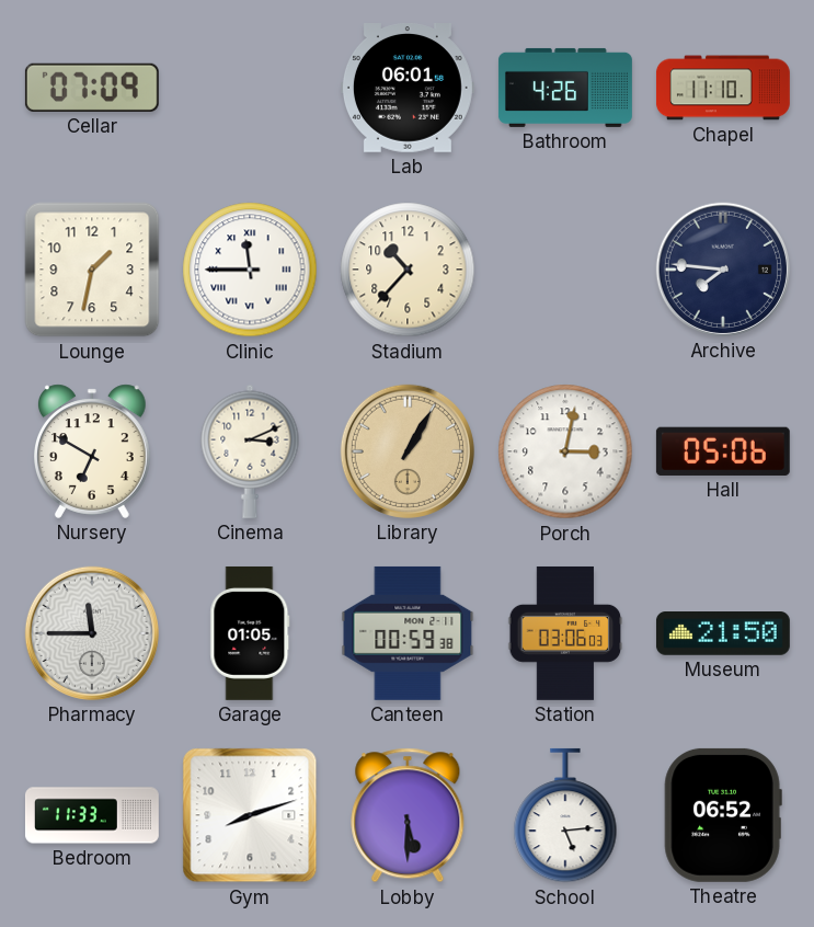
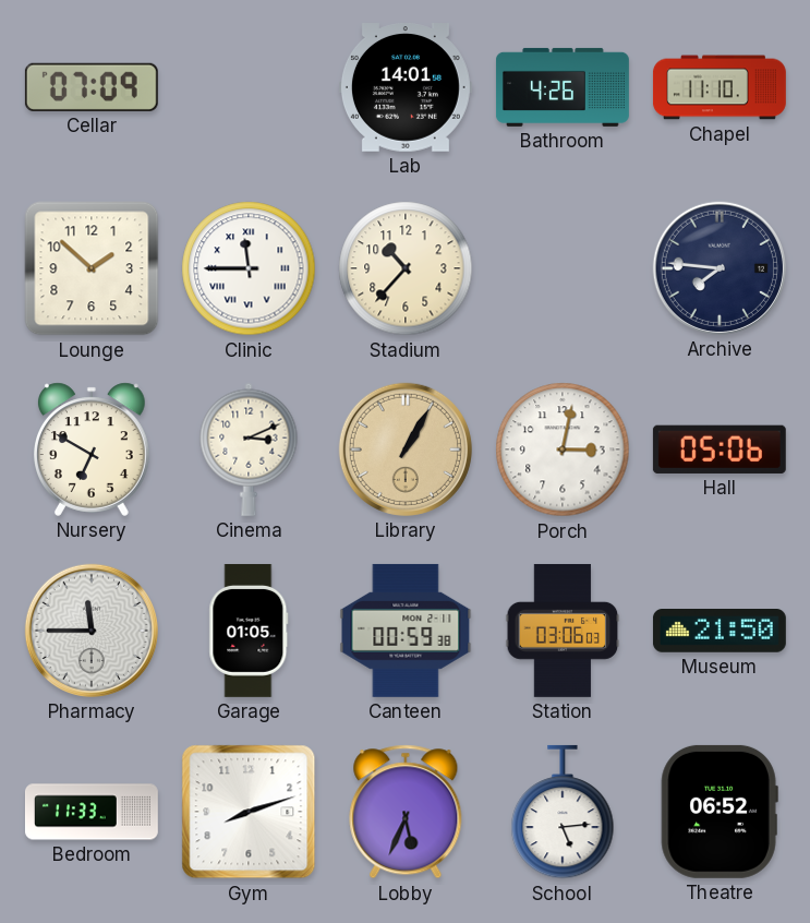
Lab: 06:01 -> 14:01
Lounge: 1:32 -> 1:52
Lobby: 5:30 -> 5:34
